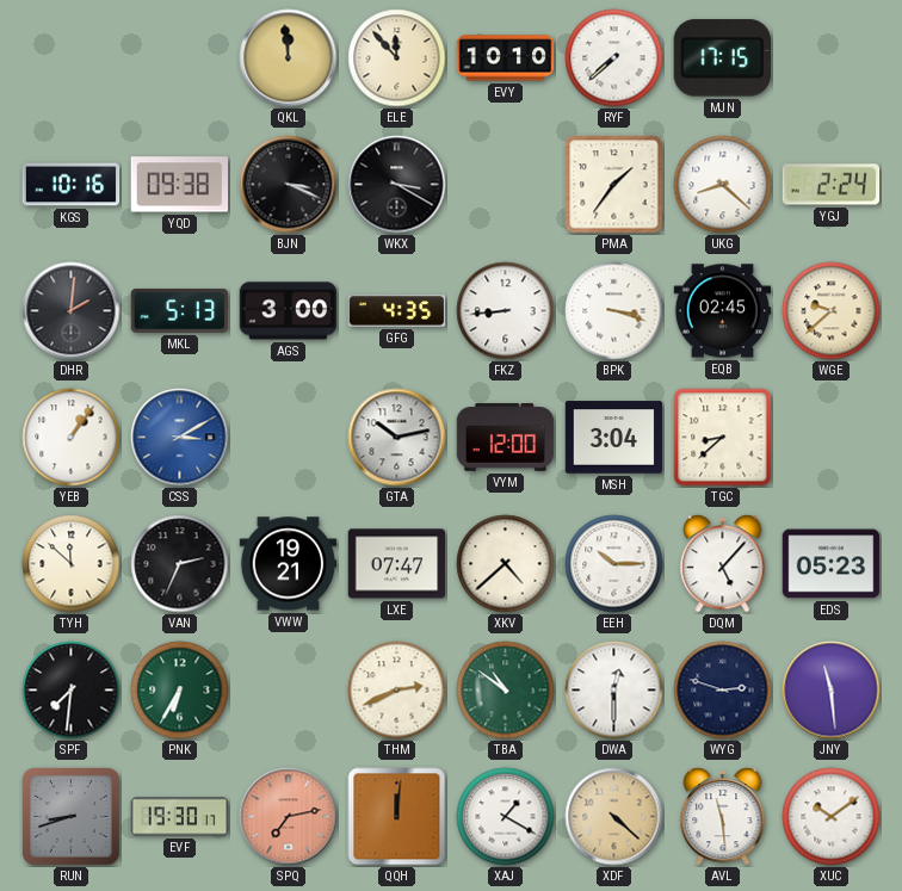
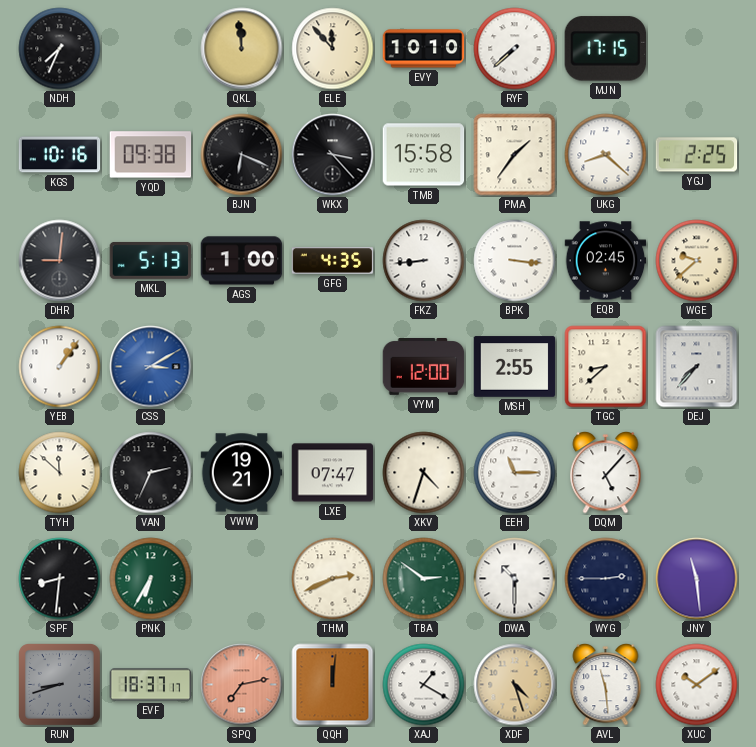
NDH: none -> 7:34
BJN: 3:19 -> 6:19
WKX: 3:20 -> 3:23
TMB: none -> 15:58
YGJ: 2:24 -> 2:25
DHR: 2:01 -> 9:01
AGS: 3:00 -> 1:00
BPK: 3:18 -> 3:16
GTA: 10:13 -> none
MSH: 3:04 -> 2:55
DEJ: none -> 7:37
XKV: 4:38 -> 4:33
EEH: 10:15 -> 11:15
EDS: 05:23 -> none
SPF: 7:31 -> 8:31
TBA: 10:51 -> 2:51
DWA: 12:30 -> 10:30
WYG: 2:48 -> 2:45
EVF: 19:30 -> 18:37
XDF: 4:22 -> 4:27
